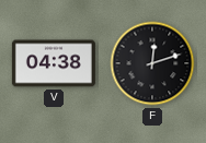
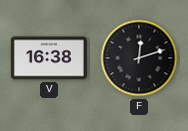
V: 04:38 -> 16:38
